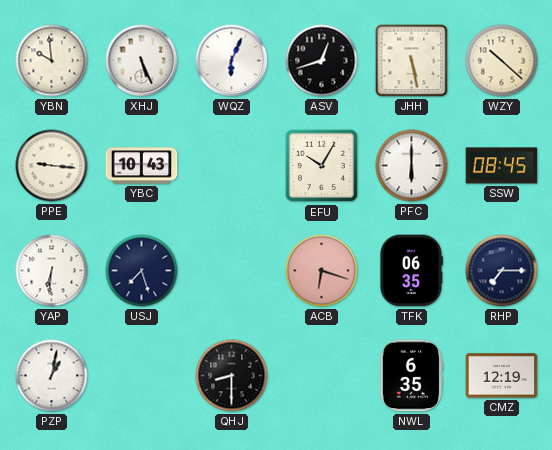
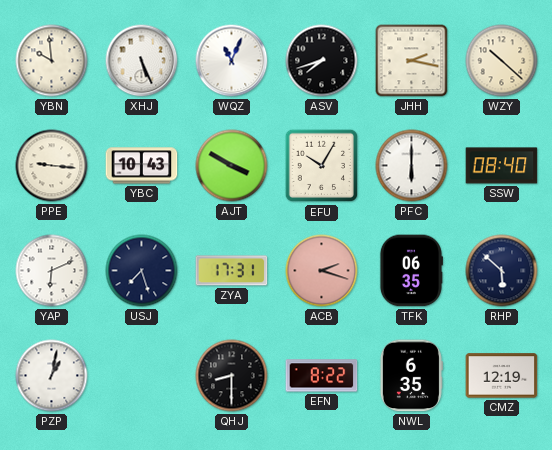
WQZ: 6:04 -> 11:04
ASV: 12:42 -> 7:42
JHH: 5:28 -> 2:17
AJT: none -> 3:50
SSW: 08:45 -> 08:40
YAP: 6:31 -> 6:11
ZYA: none -> 17:31
ACB: 6:18 -> 2:18
RHP: 7:15 -> 5:52
EFN: none -> 8:22
